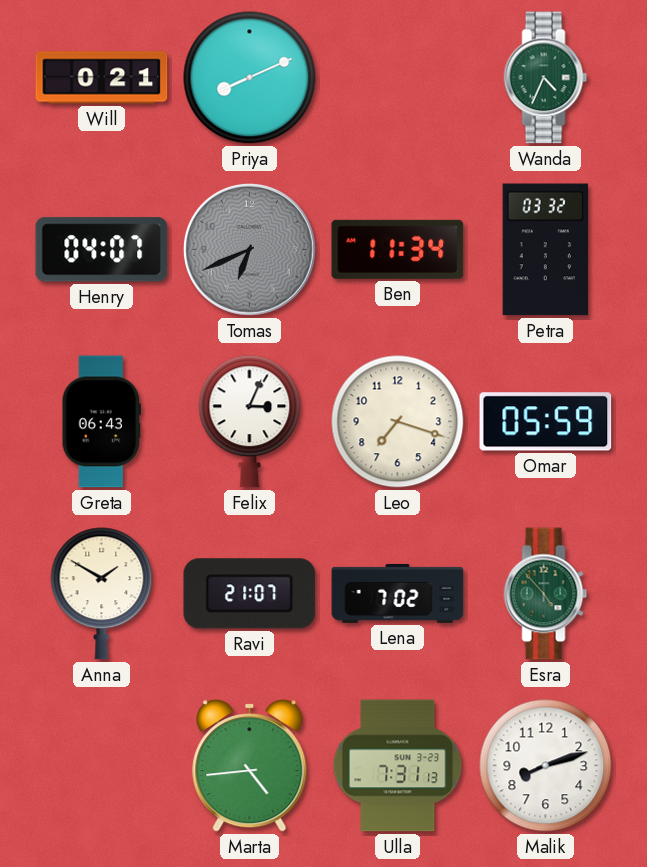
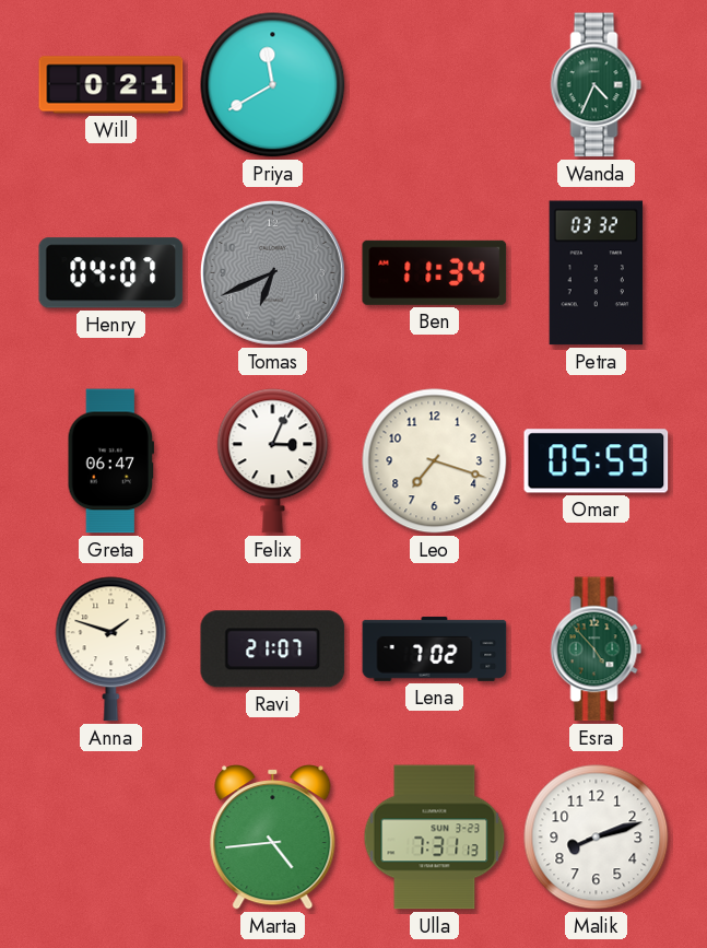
Priya: 8:11 -> 11:40
Greta: 06:43 -> 06:47
Anna: 1:50 -> 1:48
